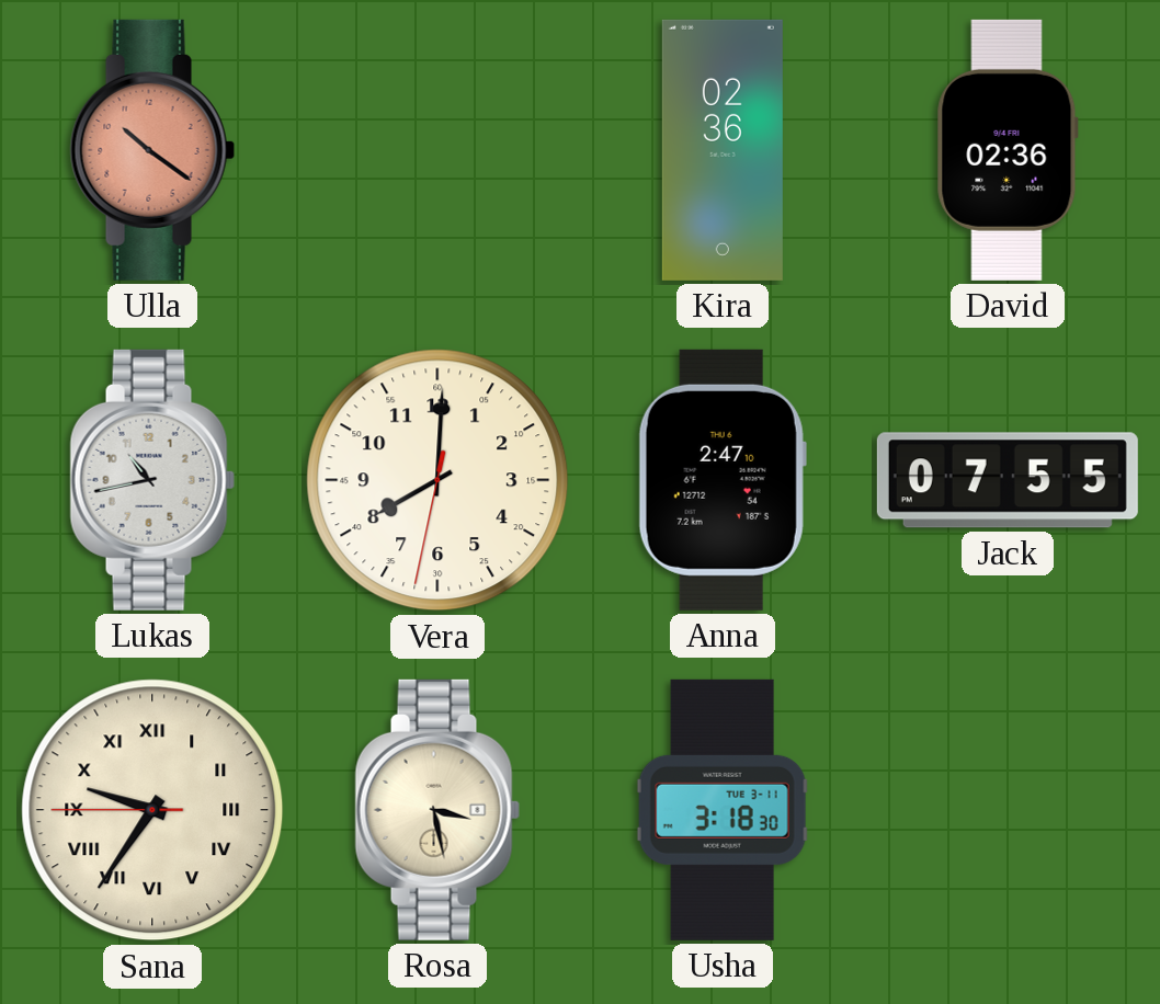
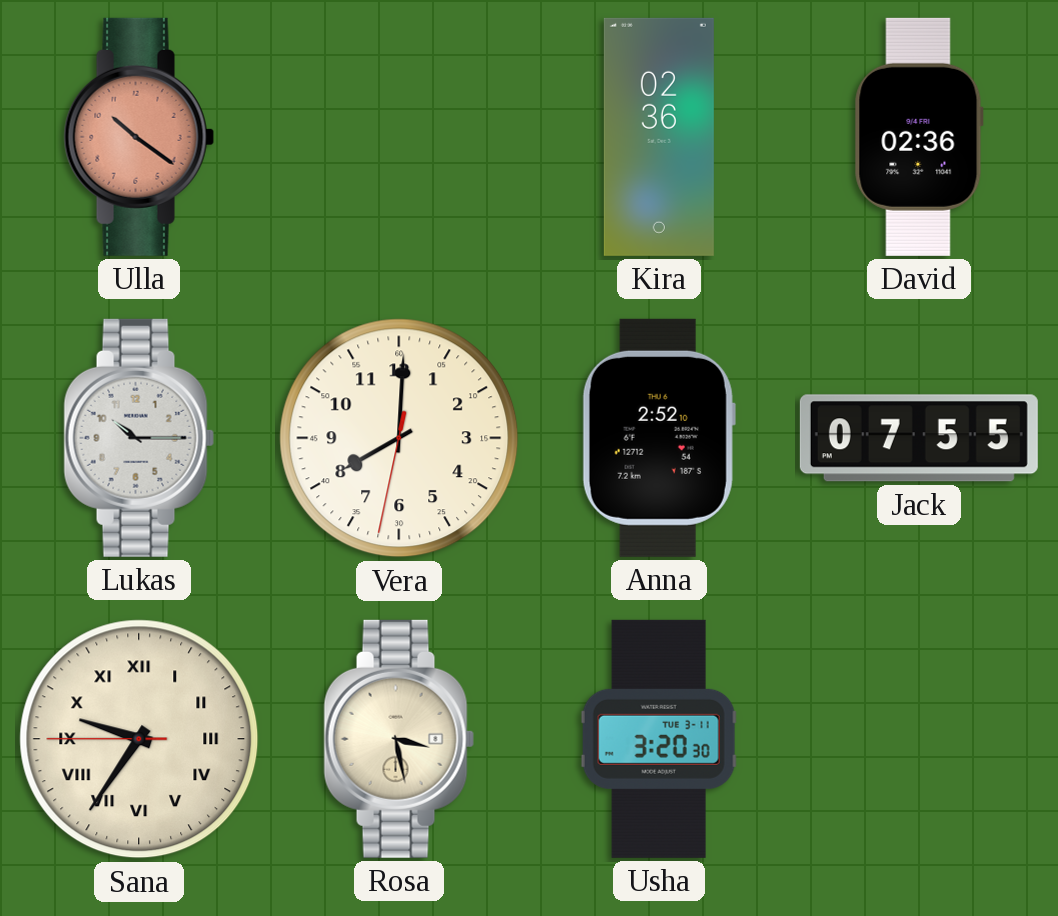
Lukas: 10:43 -> 10:15
Anna: 2:47 -> 2:52
Usha: 3:18 -> 3:20
